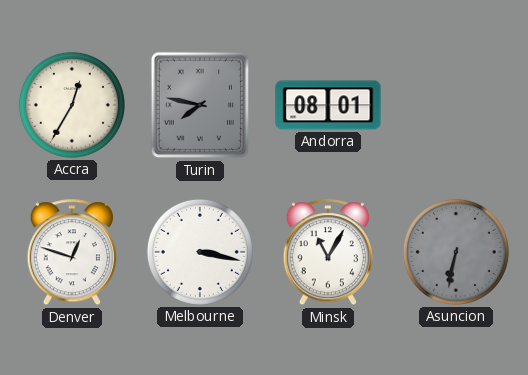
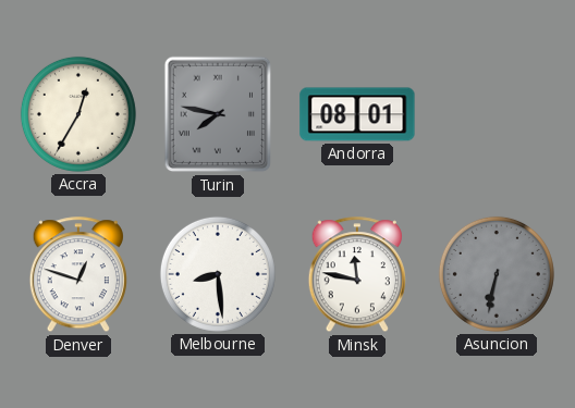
Melbourne: 3:17 -> 8:29
Minsk: 11:05 -> 11:47
